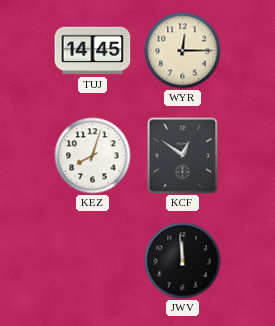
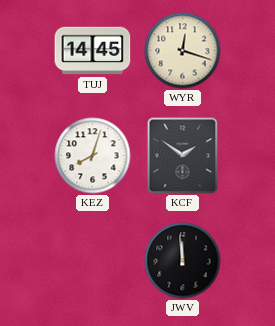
WYR: 12:15 -> 12:18
KCF: 12:51 -> 1:51
